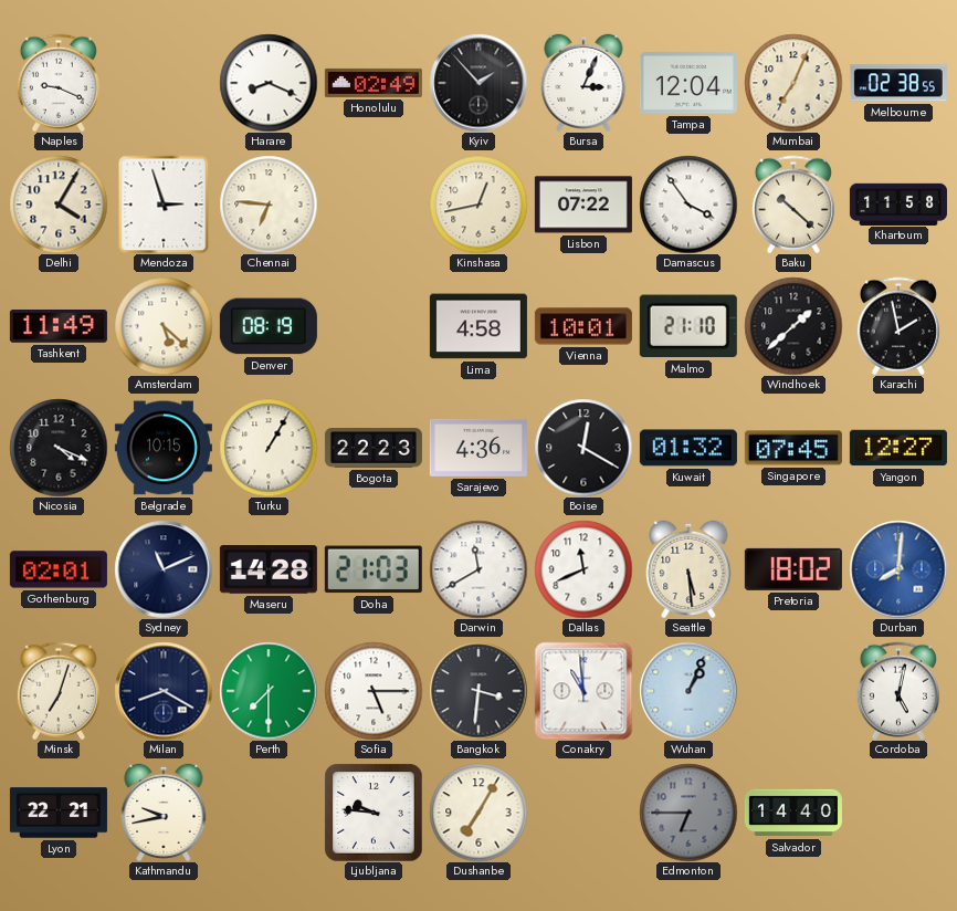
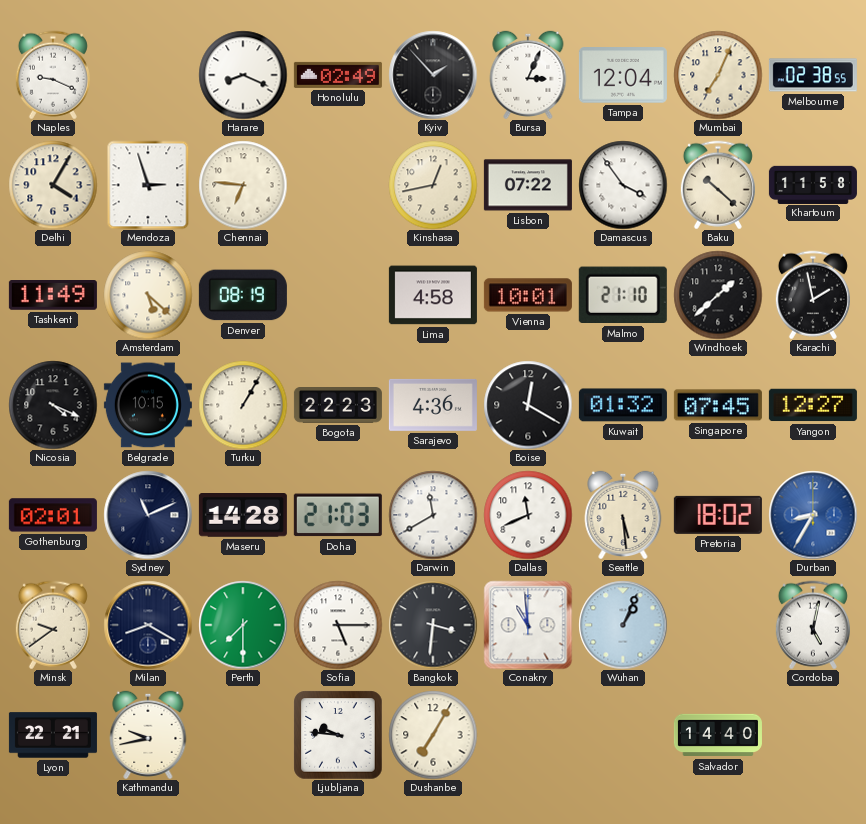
Durban: 8:01 -> 8:35
Minsk: 7:03 -> 9:39
Edmonton: 6:45 -> none
